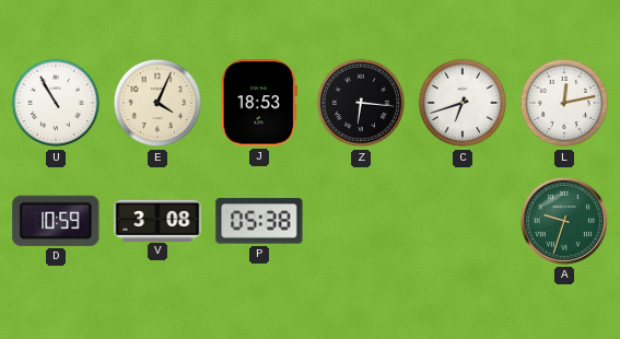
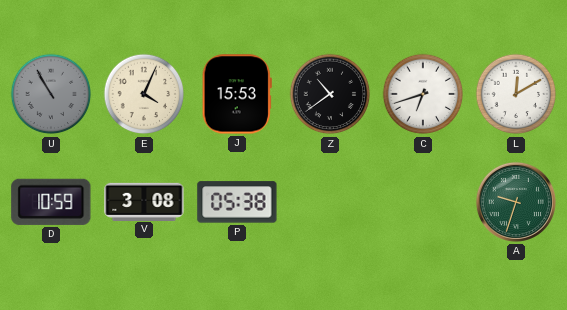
U dial: white -> grey
J: 18:53 -> 15:53
Z: 6:16 -> 10:39
L: 12:13 -> 12:10
